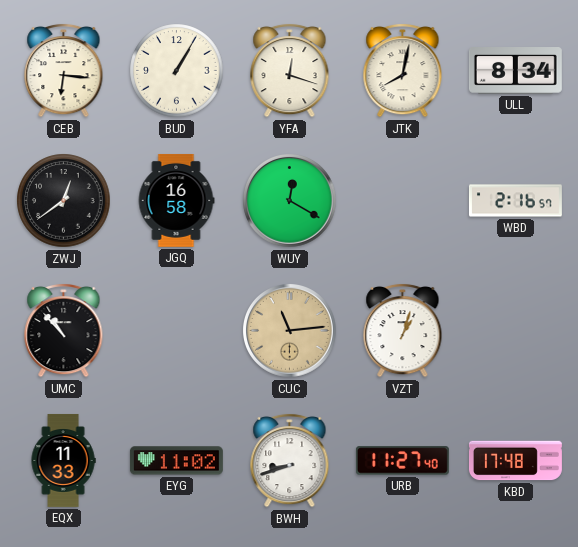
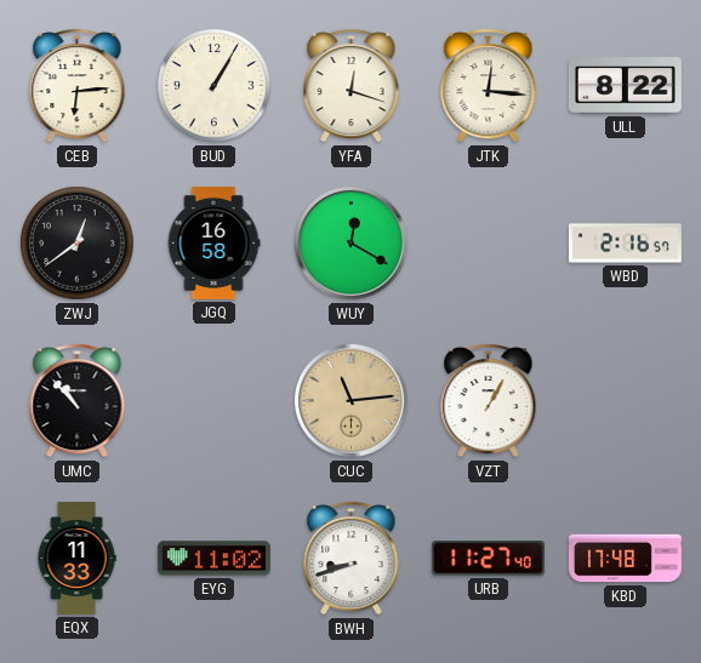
CEB: 6:16 -> 6:14
JTK: 8:02 -> 12:16
ULL: 8:34 -> 8:22
VZT: 1:03 -> 1:05
